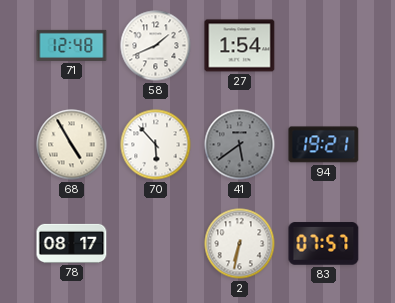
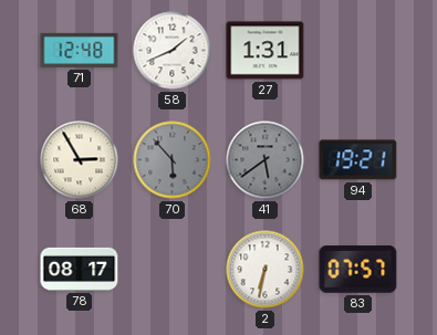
27: 1:54 -> 1:31
68: 4:55 -> 2:55
70 dial: white -> grey
